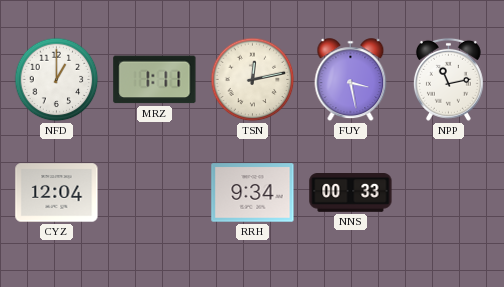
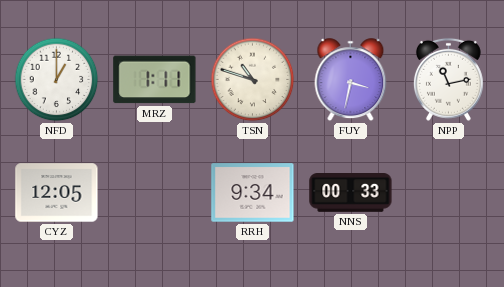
TSN: 12:13 -> 10:48
FUY: 3:28 -> 3:32
CYZ: 12:04 -> 12:05
